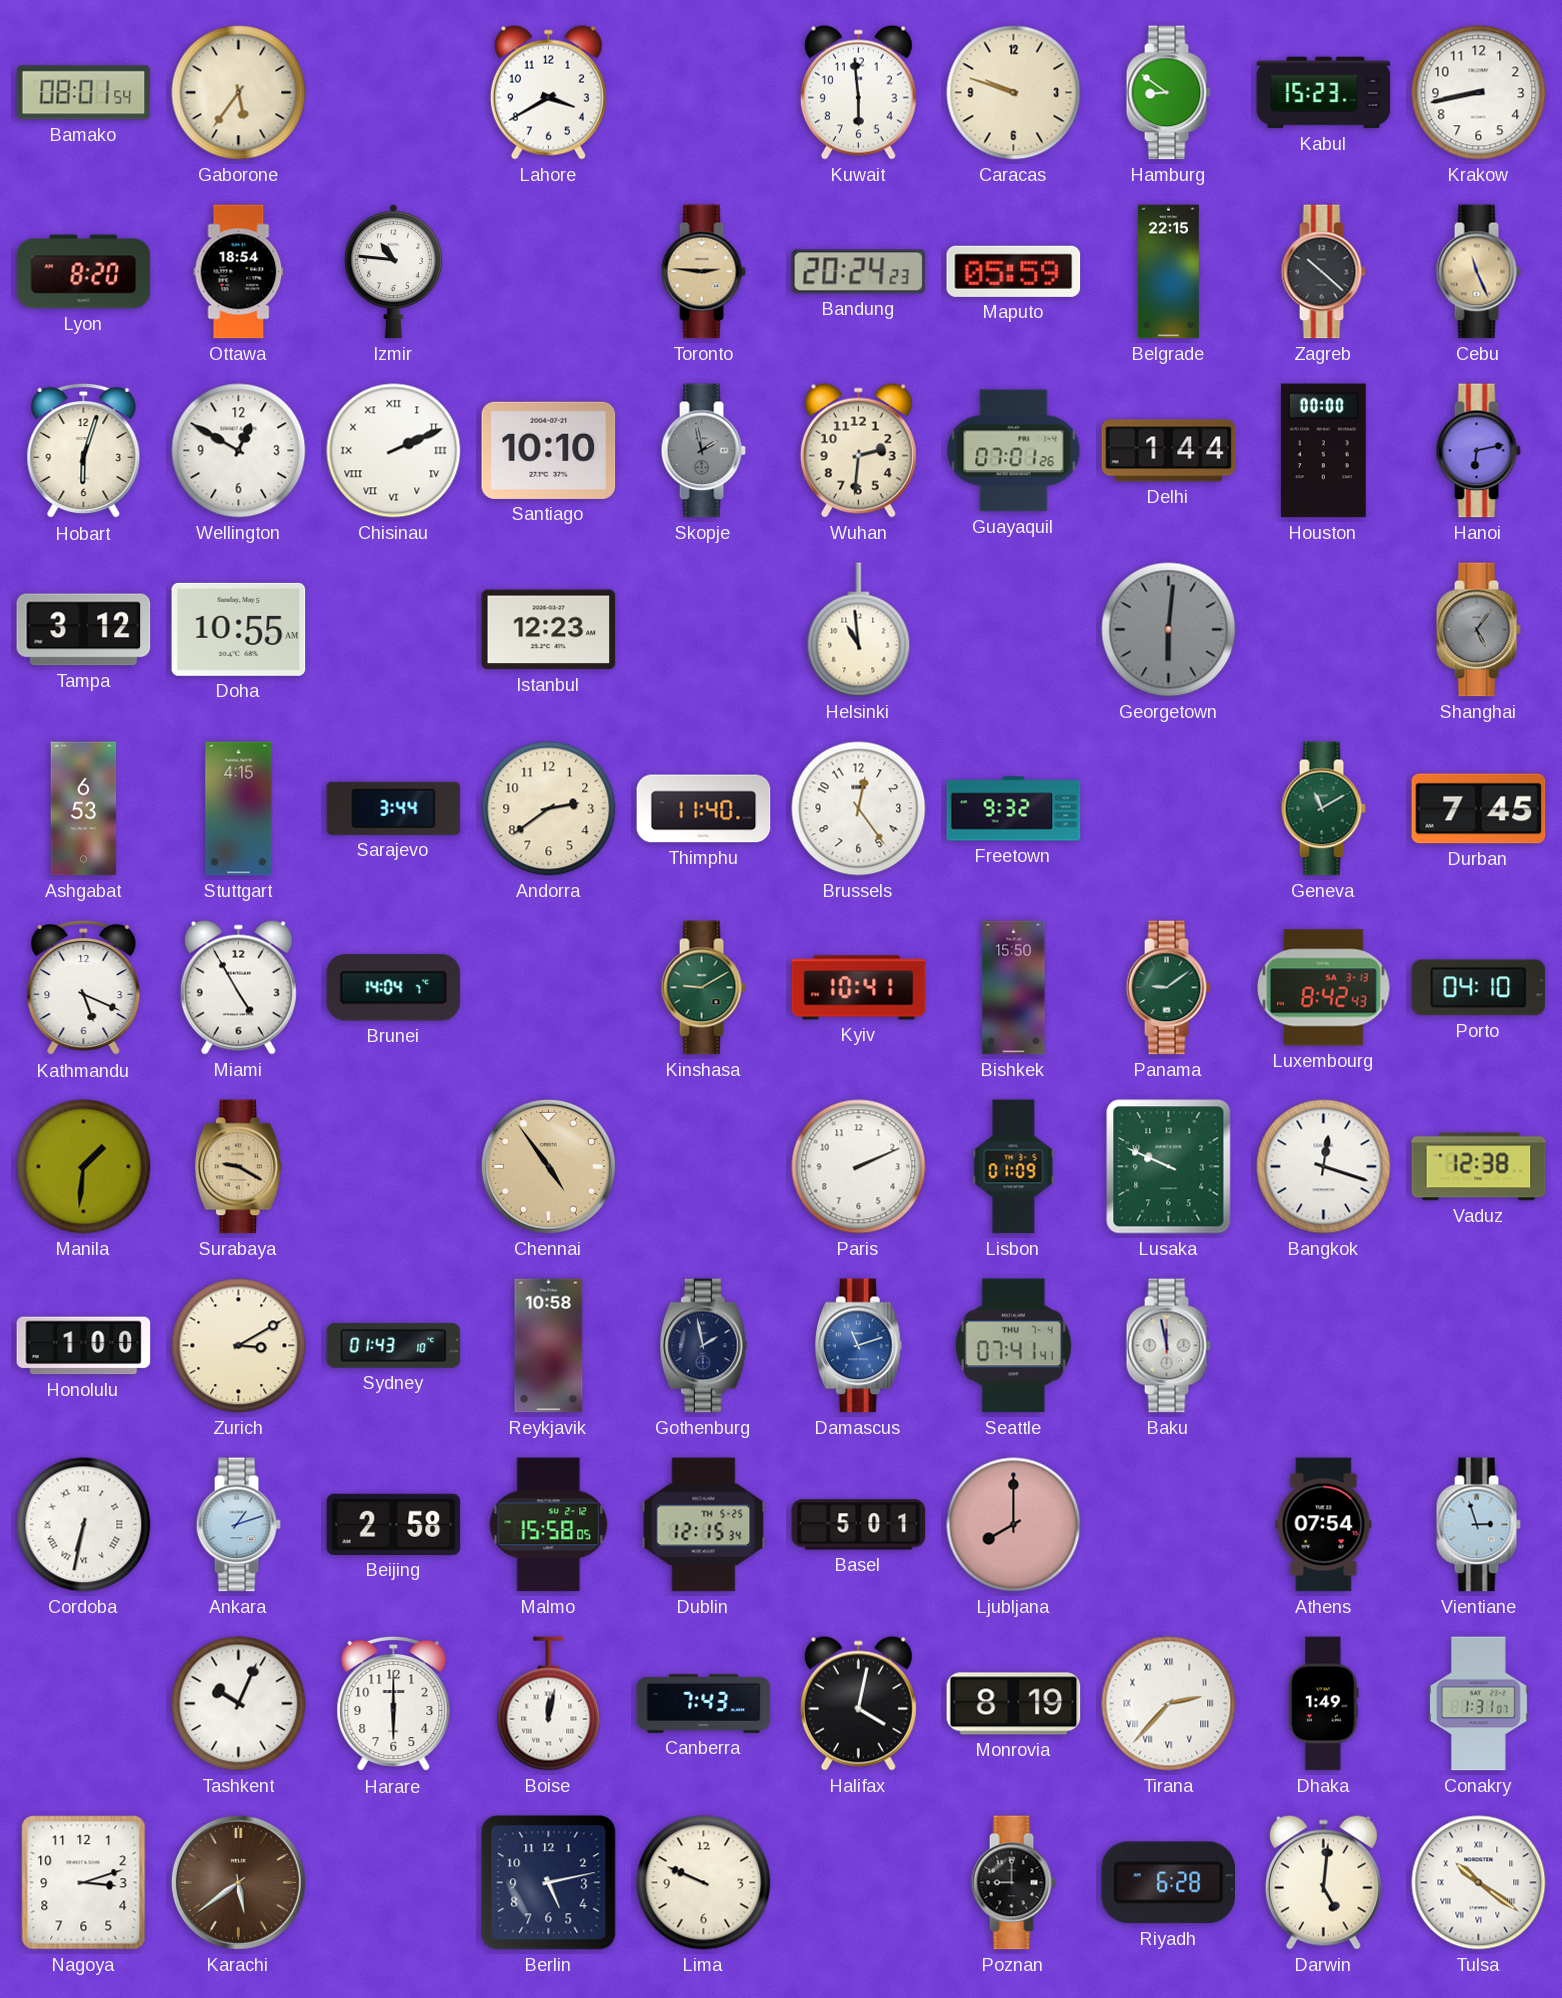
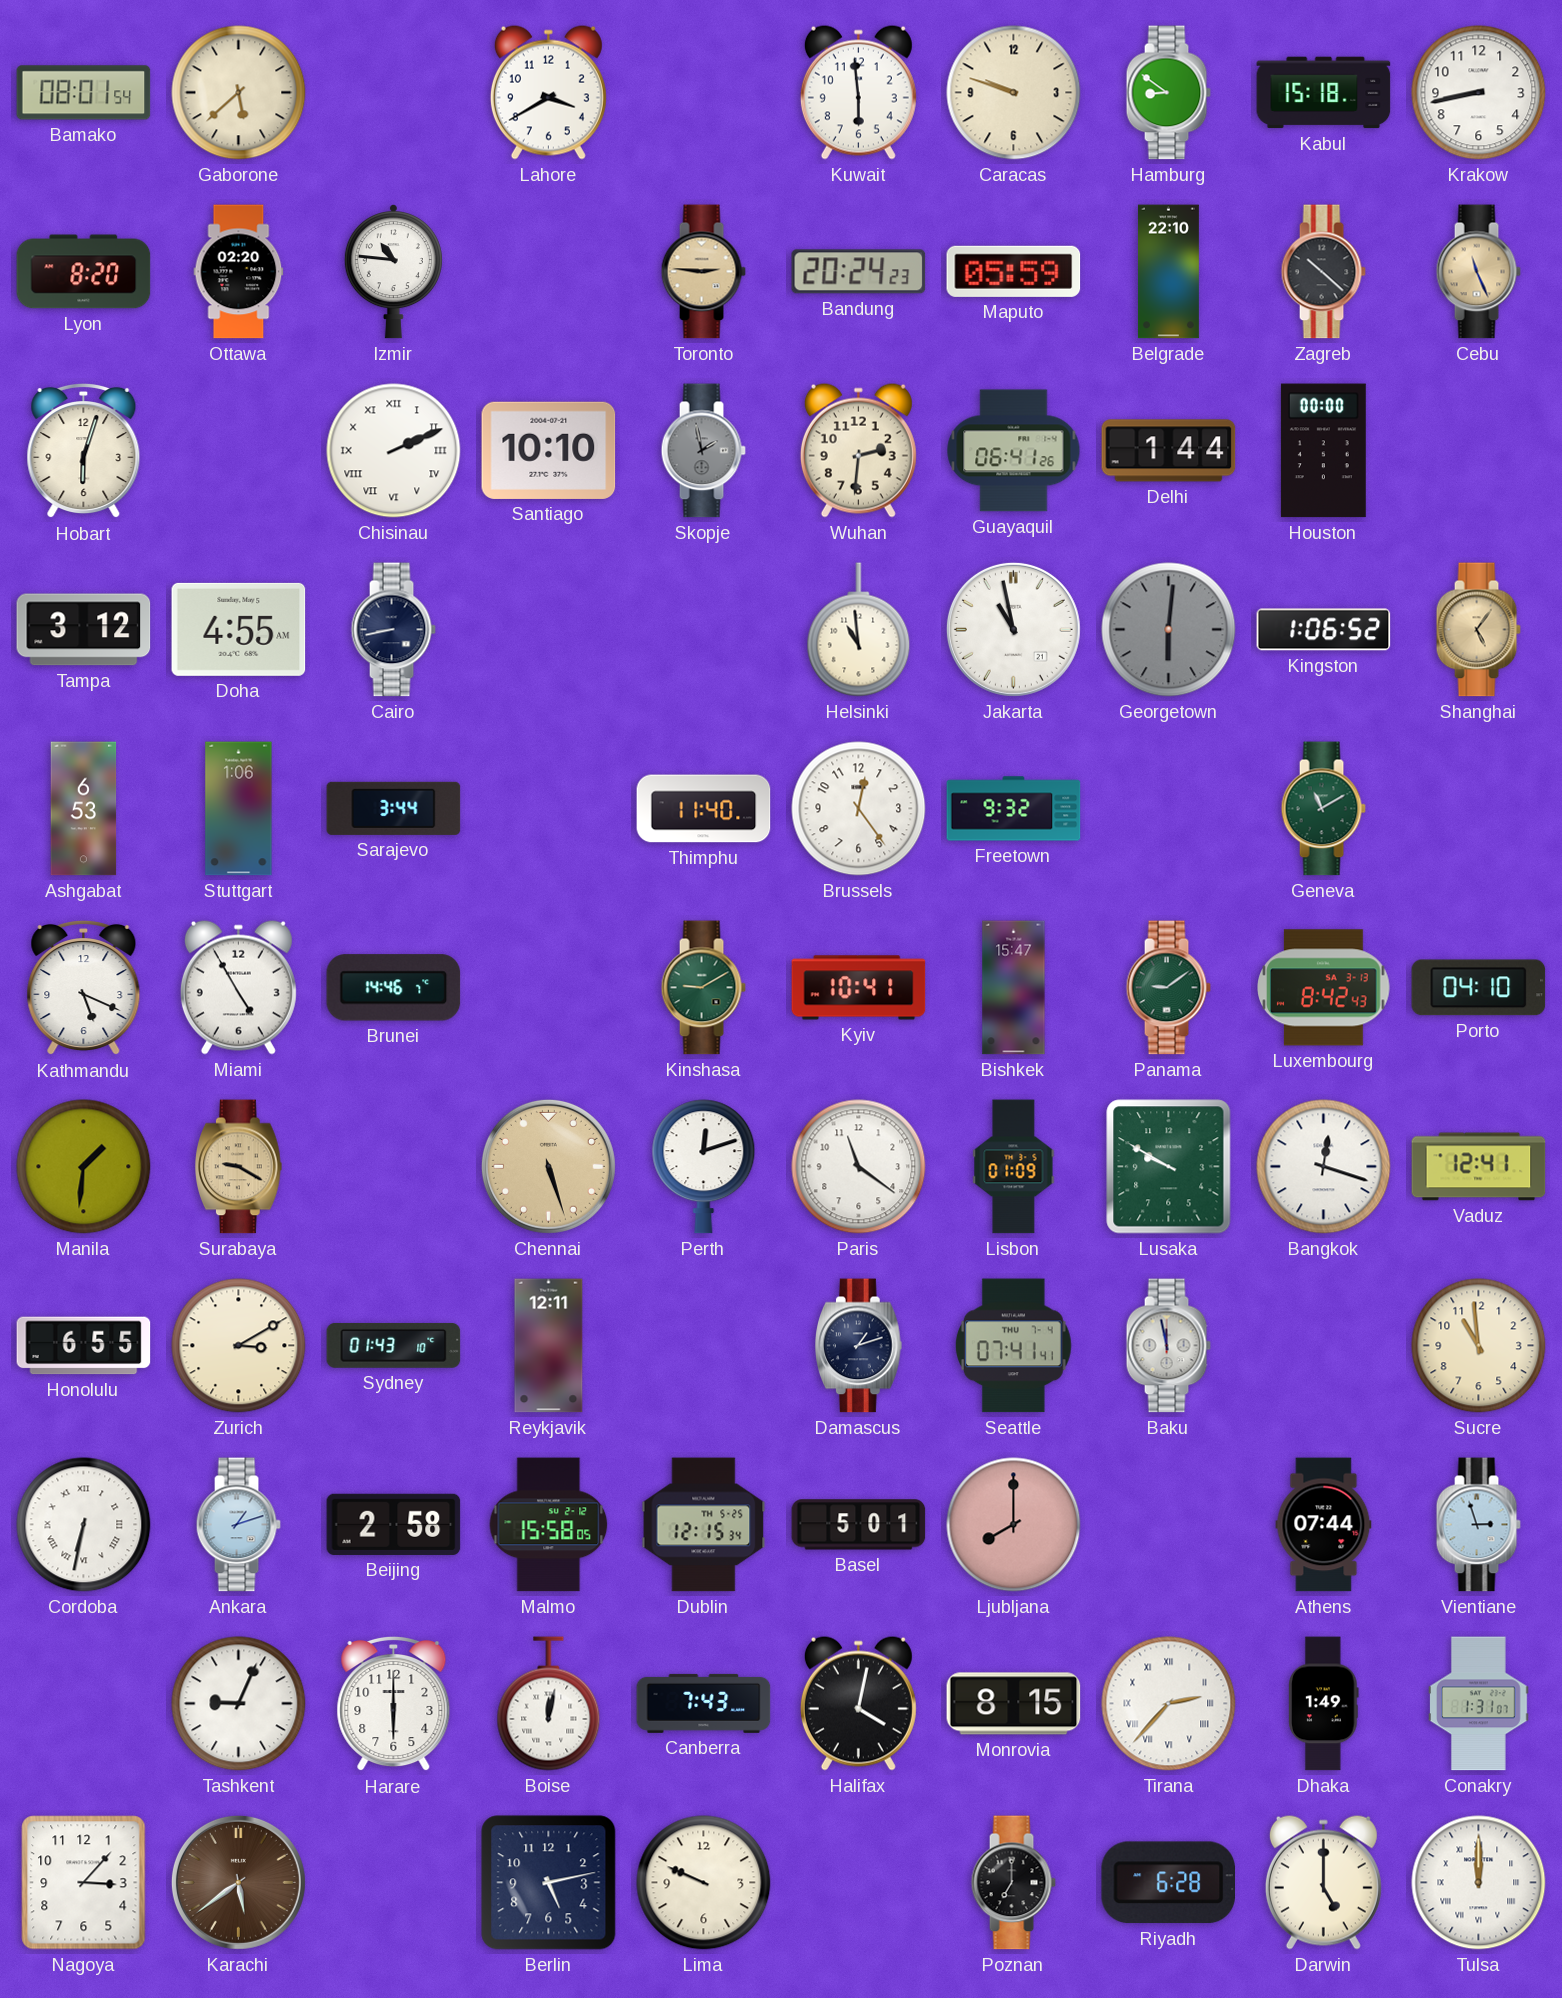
Gaborone: 5:36 -> 5:38
Kabul: 15:23 -> 15:18
Ottawa: 18:54 -> 02:20
Belgrade: 22:15 -> 22:10
Wellington: 12:50 -> none
Guayaquil: 07:01 -> 06:41
Hanoi: 6:13 -> none
Doha: 10:55 -> 4:55
Cairo: none -> 8:43
Istanbul: 12:23 -> none
Jakarta: none -> 10:58
Kingston: none -> 1:06
Shanghai dial: grey -> champagne
Stuttgart: 4:15 -> 1:06
Andorra: 2:39 -> none
Durban: 7:45 -> none
Brunei: 14:04 -> 14:46
Bishkek: 15:50 -> 15:47
Chennai: 4:54 -> 5:27
Perth: none -> 12:12
Paris: 2:11 -> 11:21
Lusaka: 9:49 -> 9:50
Vaduz: 12:38 -> 12:41
Honolulu: 1:00 -> 6:55
Reykjavik: 10:58 -> 12:11
Gothenburg: 1:58 -> none
Damascus: 11:12 -> 1:12
Damascus dial: blue -> navy
Sucre: none -> 10:59
Athens: 07:54 -> 07:44
Tashkent: 10:04 -> 9:04
Monrovia: 8:19 -> 8:15
Nagoya: 3:12 -> 3:07
Poznan: 9:00 -> 7:00
Darwin: 5:01 -> 5:00
Tulsa: 10:21 -> 12:00
